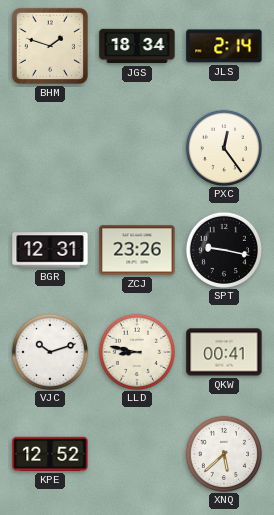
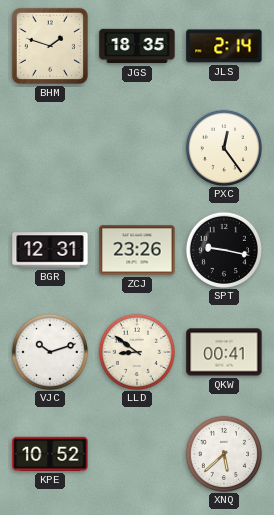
JGS: 18:34 -> 18:35
LLD: 8:47 -> 8:51
KPE: 12:52 -> 10:52
